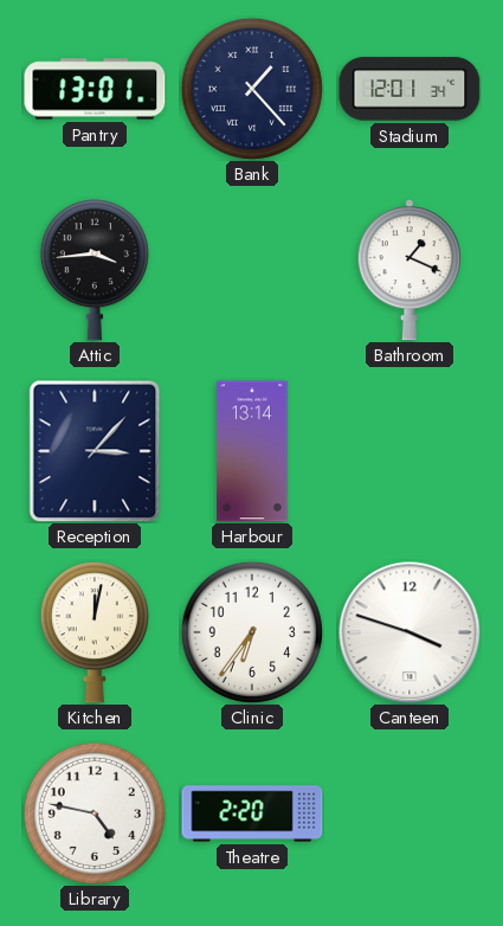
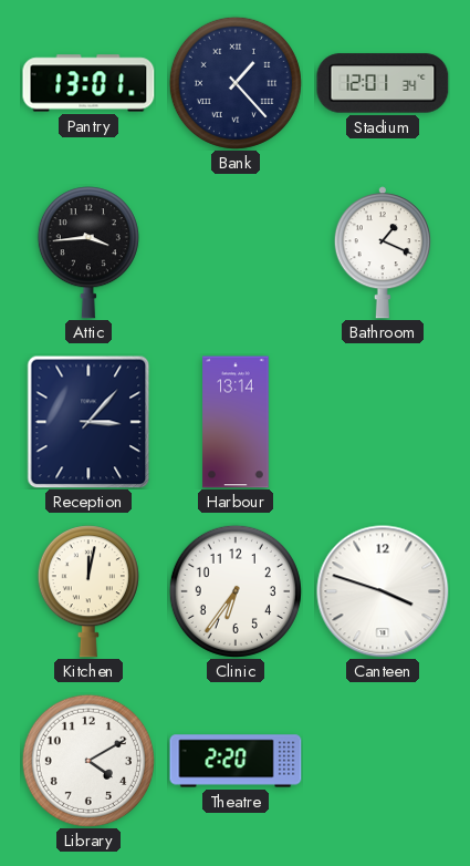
Library: 4:47 -> 4:10
